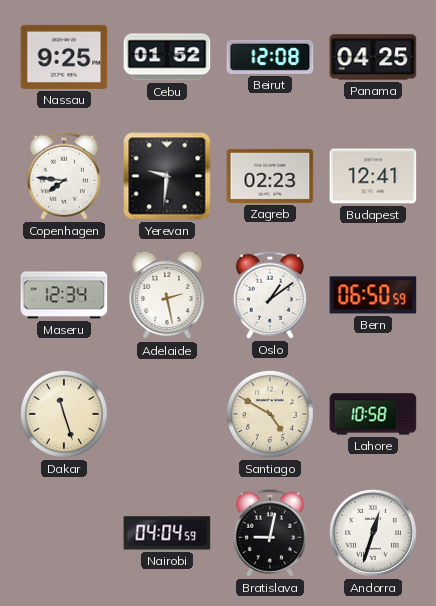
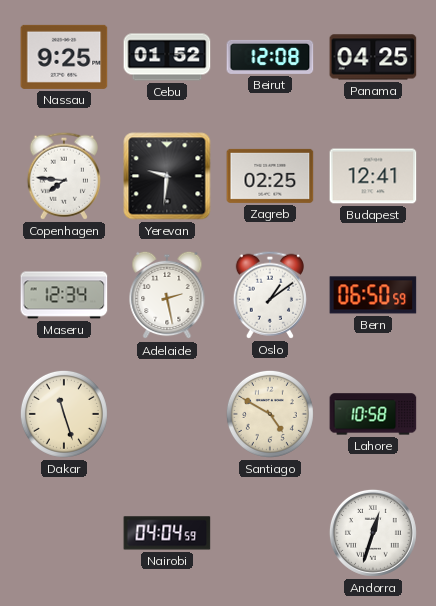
Zagreb: 02:23 -> 02:25
Bratislava: 9:02 -> none
